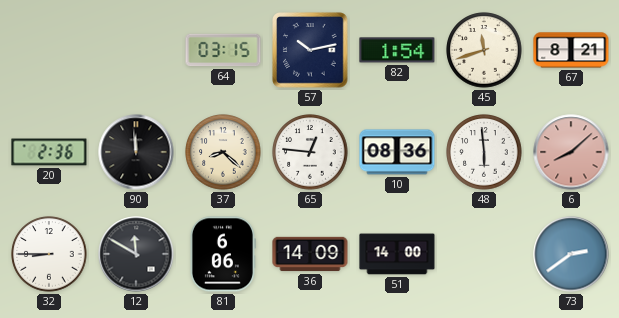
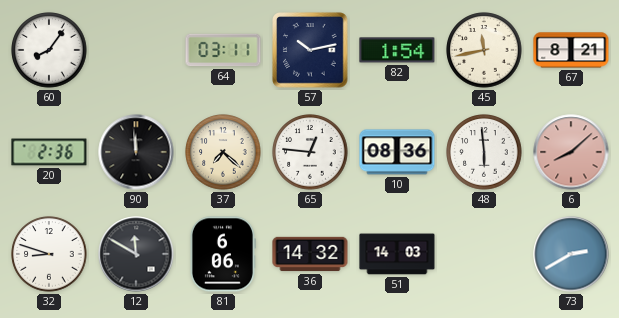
60: none -> 8:06
64: 03:15 -> 03:11
45: 11:42 -> 11:43
37: 8:22 -> 7:22
32: 8:45 -> 8:48
36: 14:09 -> 14:32
51: 14:00 -> 14:03
73: 2:39 -> 2:40
